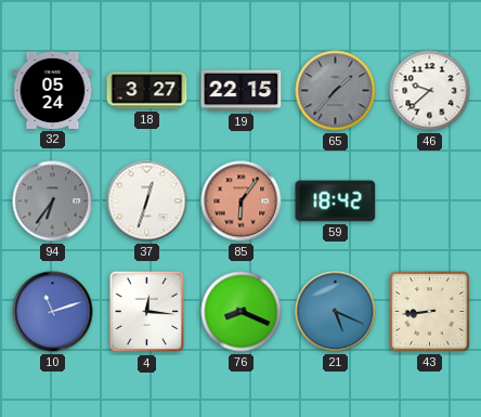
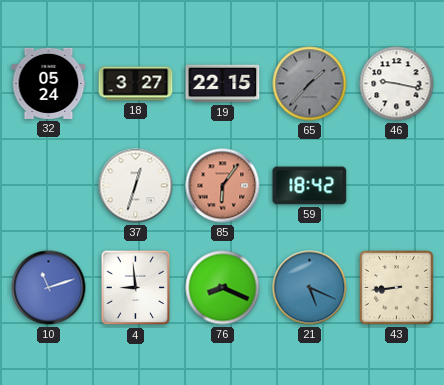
46: 9:38 -> 9:17
94: 6:36 -> none
4: 12:16 -> 8:59
